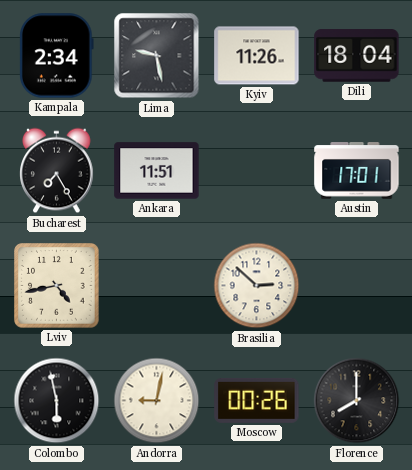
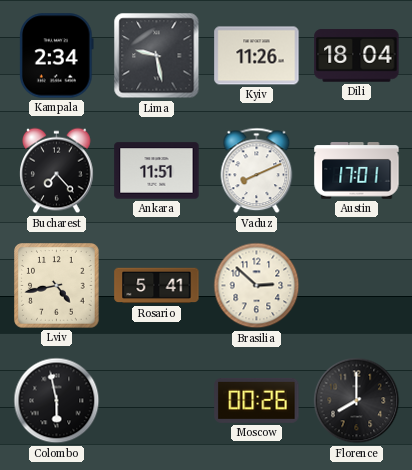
Bucharest: 7:25 -> 7:23
Vaduz: none -> 8:11
Rosario: none -> 5:41
Andorra: 9:02 -> none
